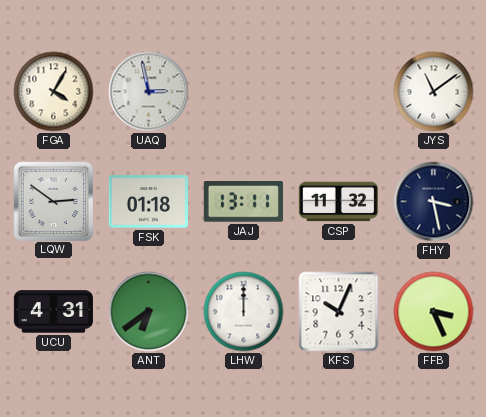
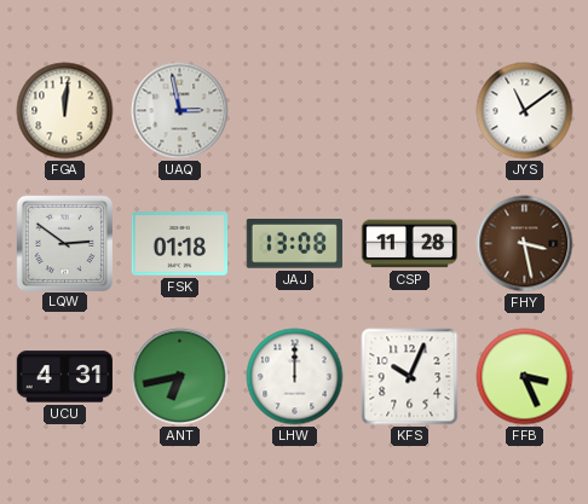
FGA: 4:05 -> 12:01
JAJ: 13:11 -> 13:08
CSP: 11:32 -> 11:28
FHY dial: navy -> brown
ANT: 6:39 -> 6:43
